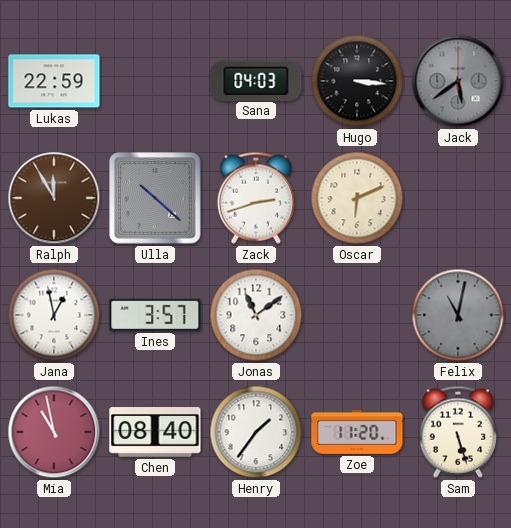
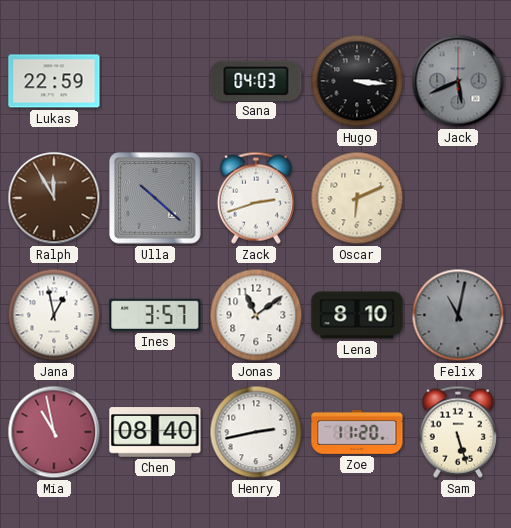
Jack: 5:39 -> 5:41
Lena: none -> 8:10
Henry: 1:36 -> 2:43
